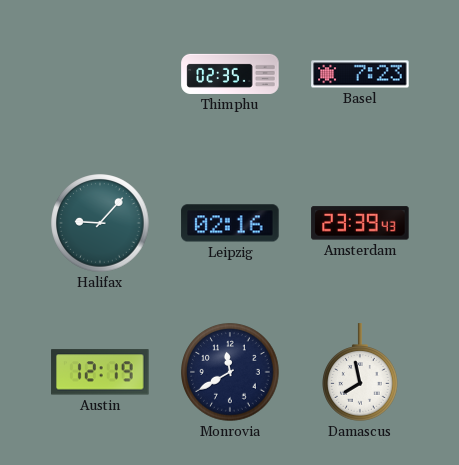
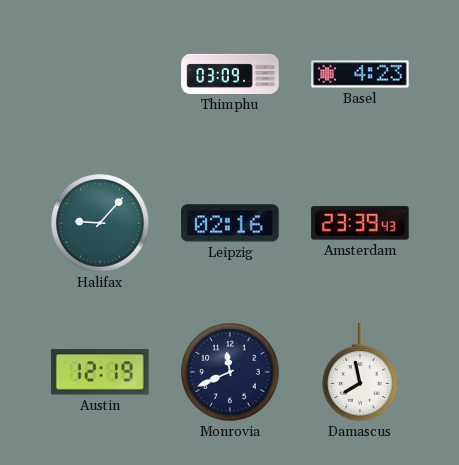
Thimphu: 02:35 -> 03:09
Basel: 7:23 -> 4:23
Monrovia: 11:40 -> 11:41
